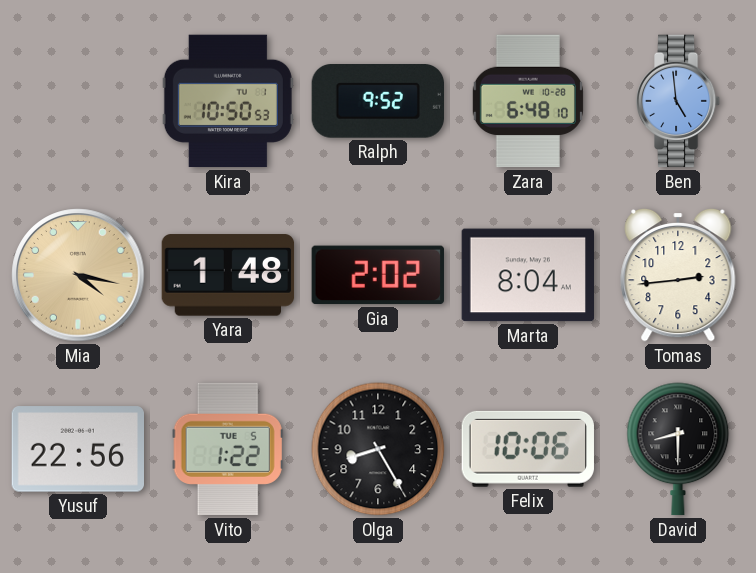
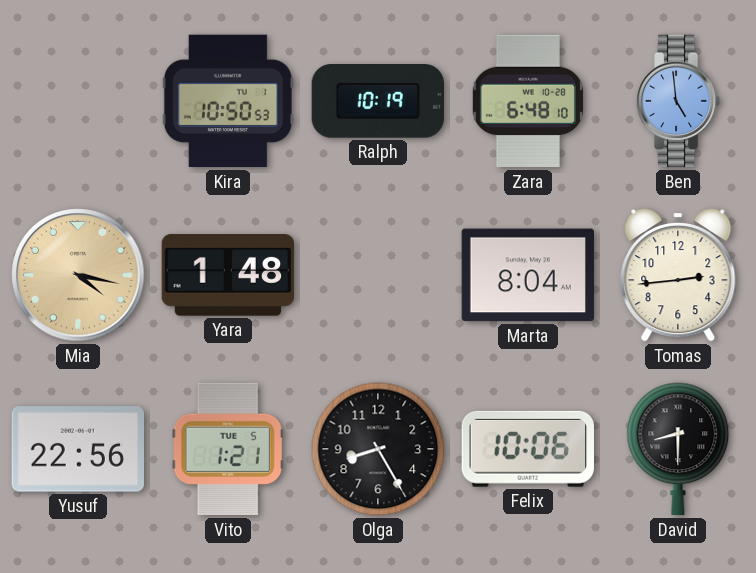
Ralph: 9:52 -> 10:19
Gia: 2:02 -> none
Vito: 1:22 -> 1:21
